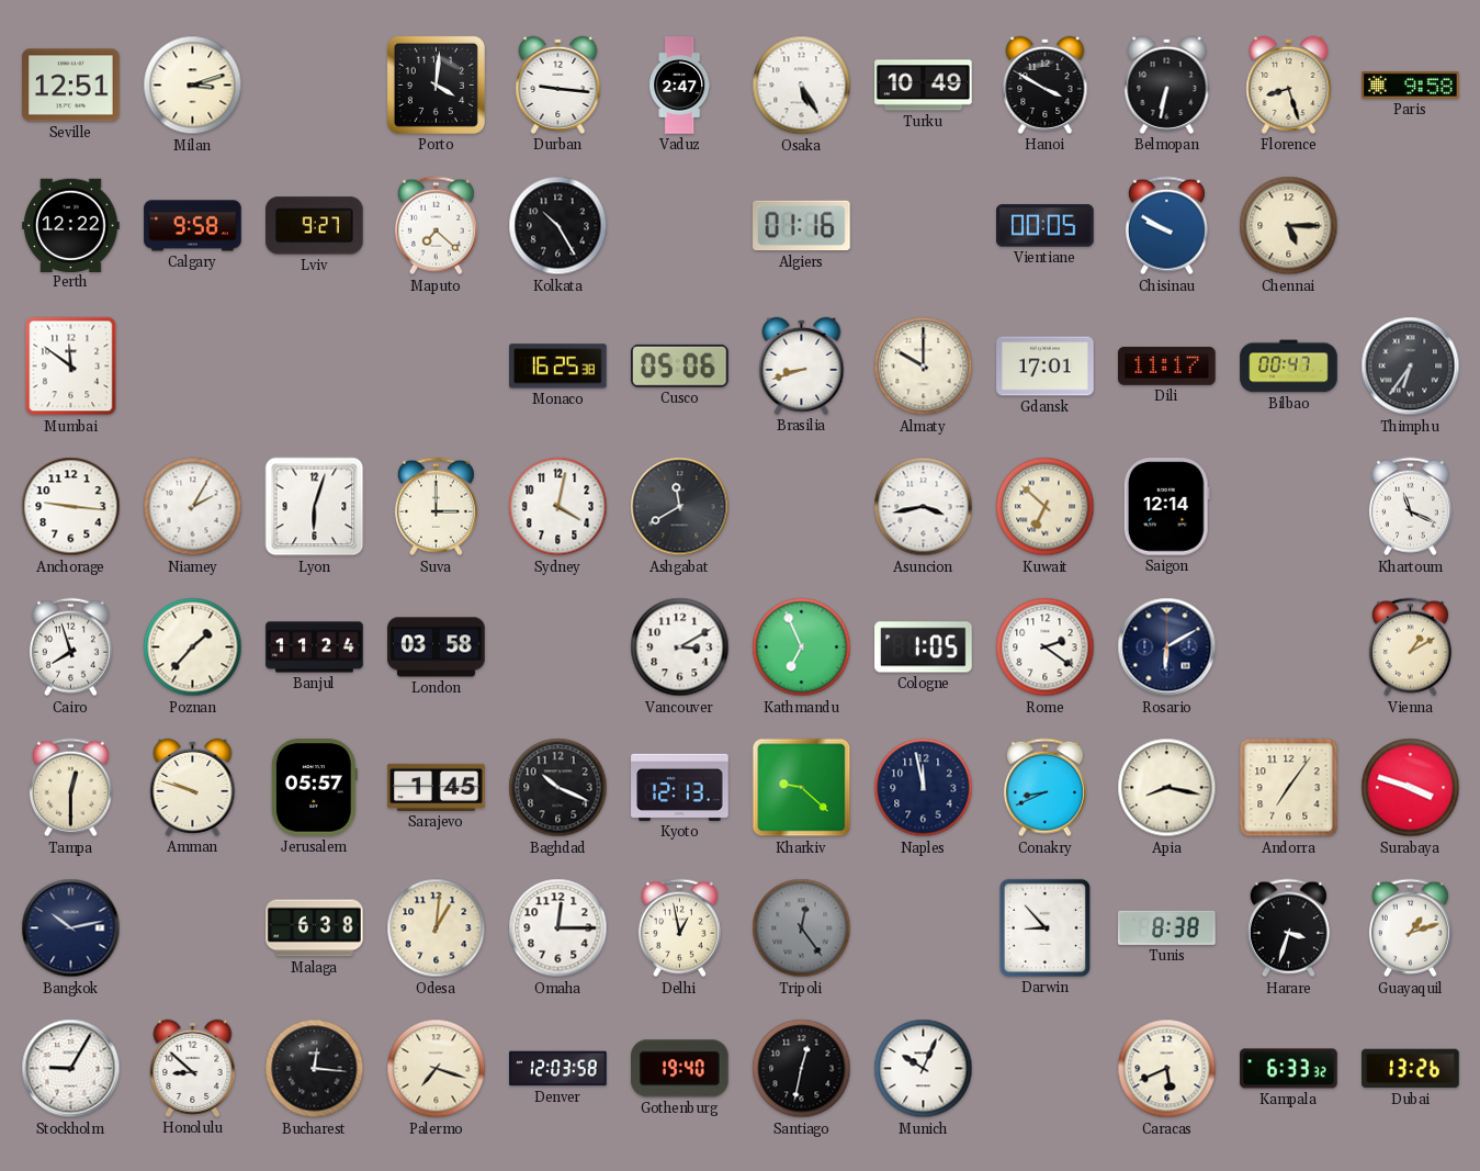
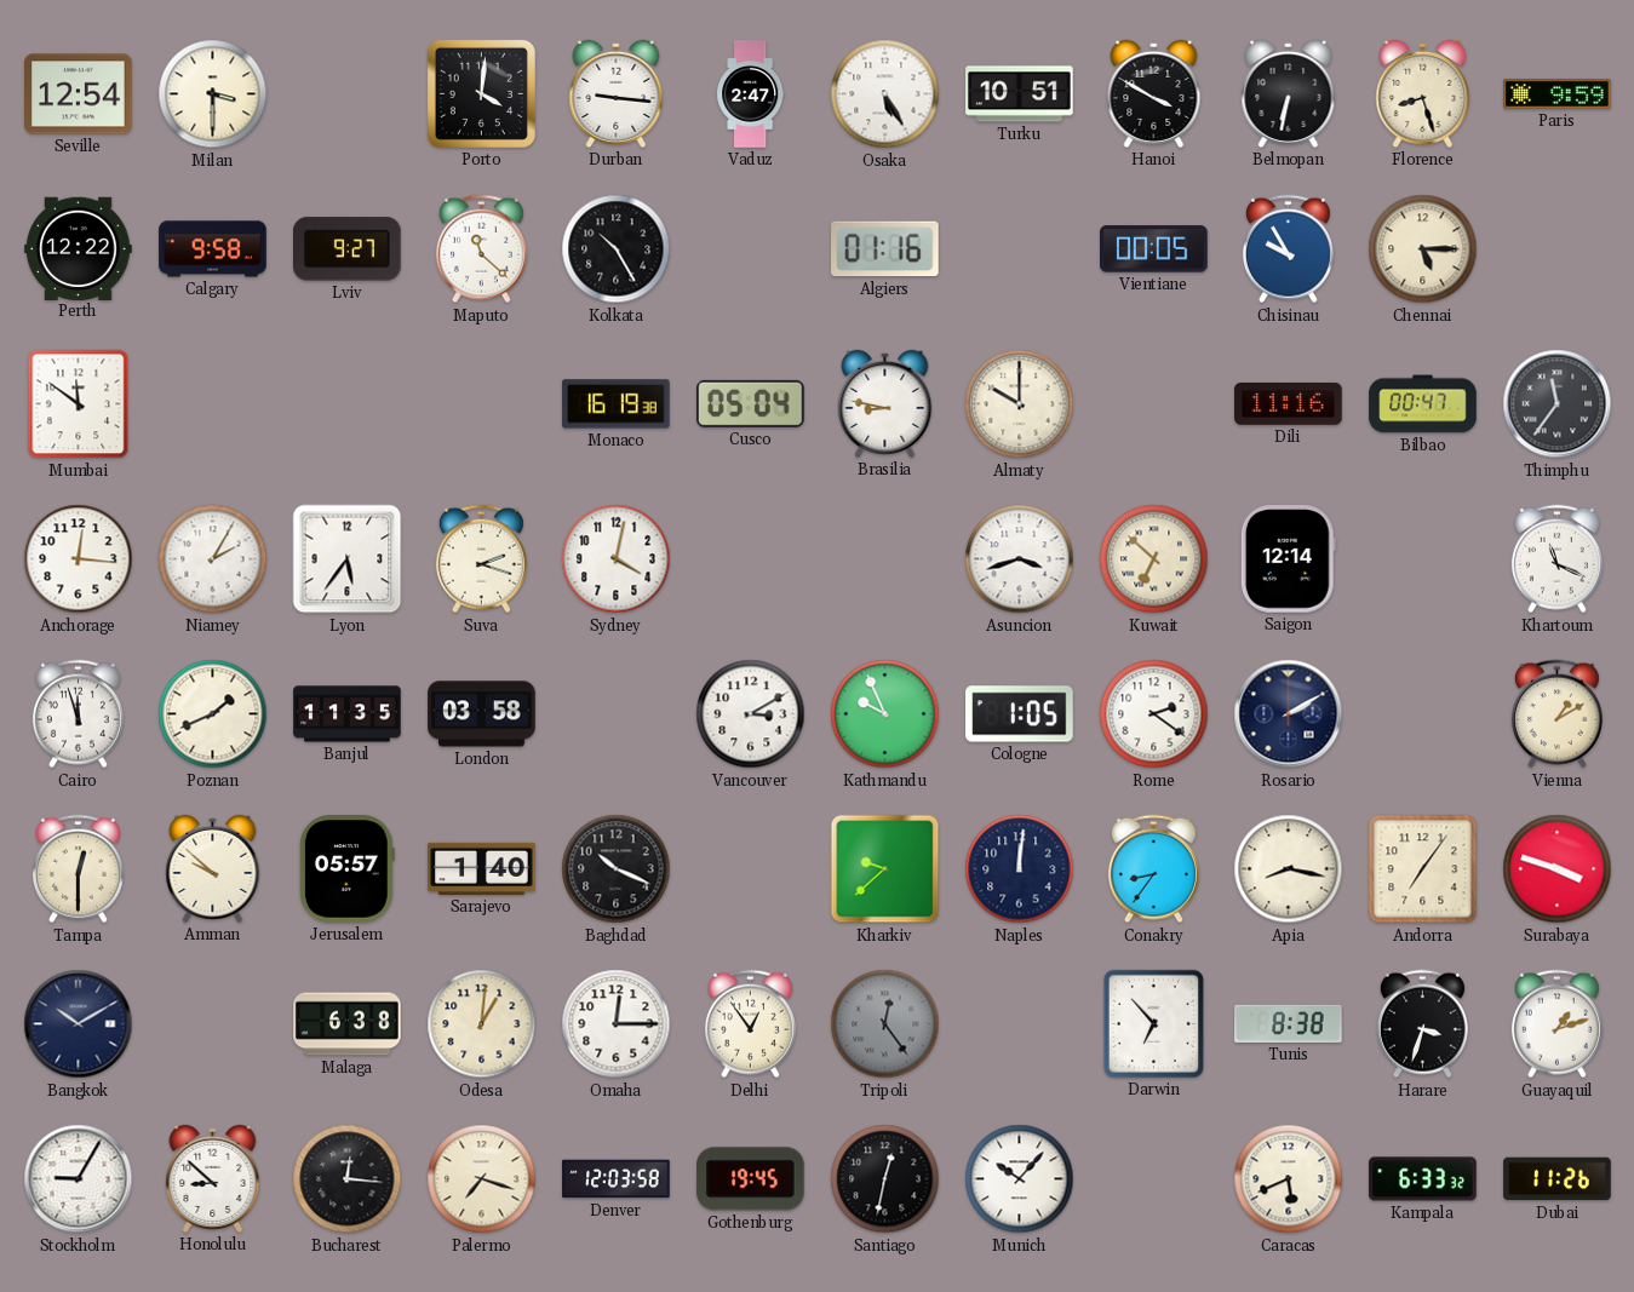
Seville: 12:51 -> 12:54
Milan: 3:12 -> 3:30
Turku: 10:49 -> 10:51
Paris: 9:58 -> 9:59
Maputo: 7:22 -> 11:22
Chisinau: 9:50 -> 9:55
Monaco: 16:25 -> 16:19
Cusco: 05:06 -> 05:04
Brasilia: 8:42 -> 8:47
Gdansk: 17:01 -> none
Dili: 11:17 -> 11:16
Thimphu: 6:36 -> 11:36
Anchorage: 9:16 -> 12:16
Lyon: 6:03 -> 5:36
Suva: 3:00 -> 2:18
Ashgabat: 11:40 -> none
Asuncion: 3:43 -> 3:42
Cairo: 7:57 -> 11:57
Poznan: 1:37 -> 1:41
Banjul: 11:24 -> 11:35
Kathmandu: 6:56 -> 9:56
Rosario: 6:10 -> 2:10
Amman: 9:48 -> 9:52
Sarajevo: 1:45 -> 1:40
Kyoto: 12:13 -> none
Kharkiv: 9:22 -> 9:38
Naples: 11:58 -> 12:01
Conakry: 8:41 -> 8:36
Bangkok: 10:13 -> 10:10
Delhi: 12:58 -> 12:54
Darwin: 8:53 -> 6:53
Gothenburg: 19:40 -> 19:45
Munich: 10:04 -> 10:07
Dubai: 13:26 -> 11:26
